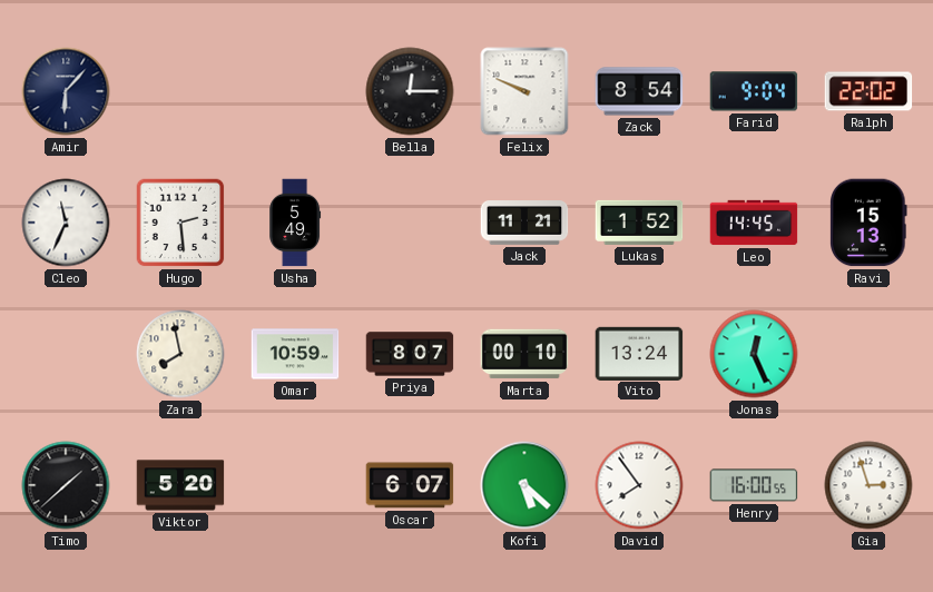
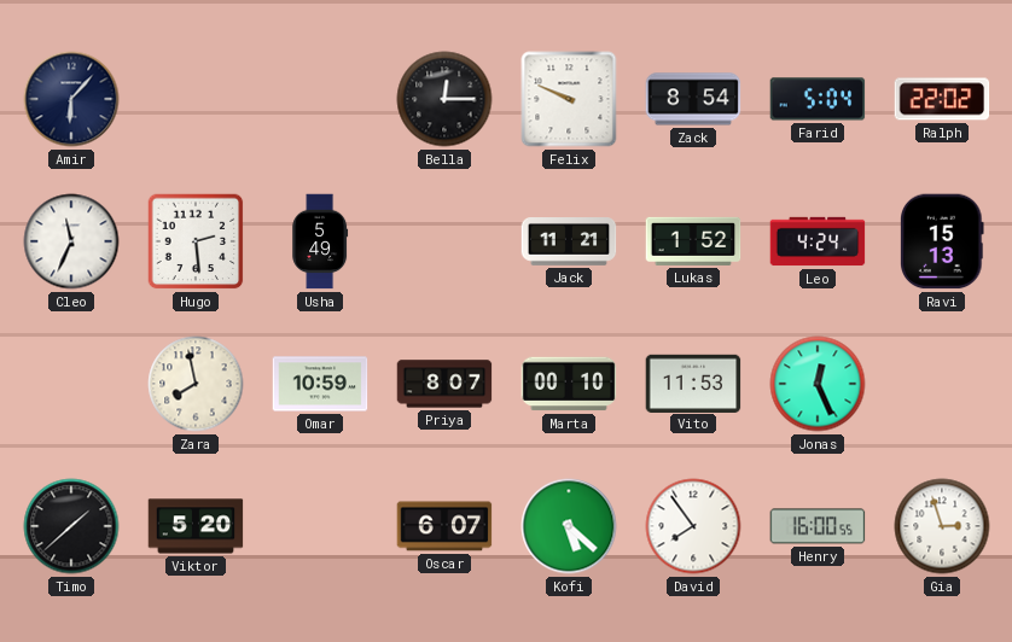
Farid: 9:04 -> 5:04
Leo: 14:45 -> 4:24
Vito: 13:24 -> 11:53
